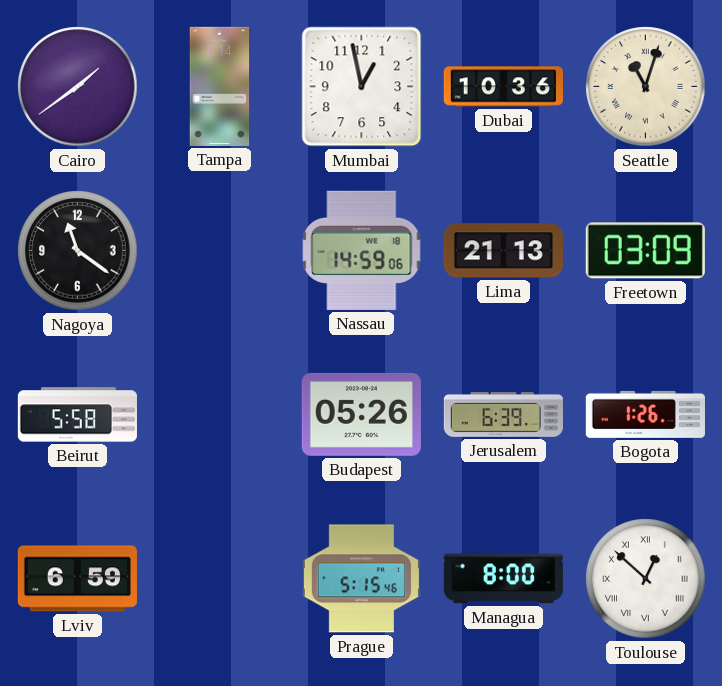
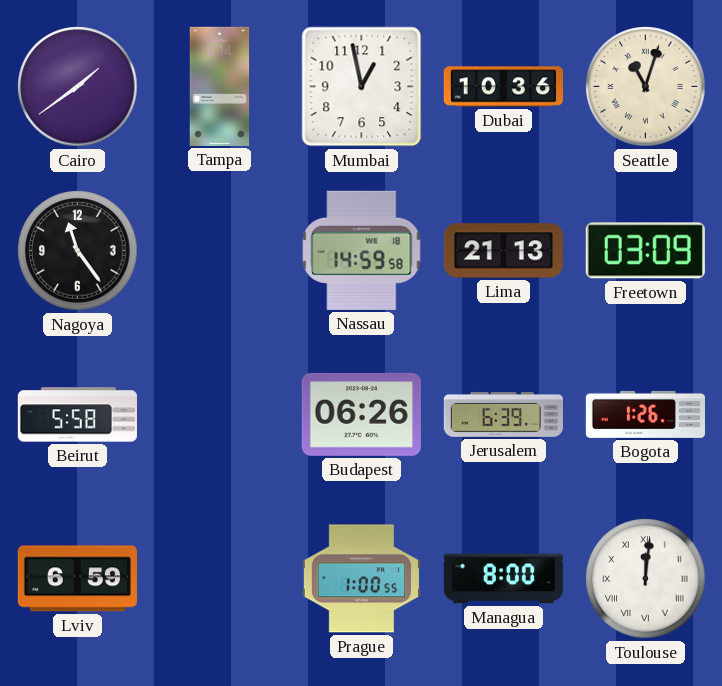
Nagoya: 11:21 -> 11:24
Nassau: 14:59:06 -> 14:59:58
Budapest: 05:26 -> 06:26
Prague: 5:15 -> 1:00
Toulouse: 12:52 -> 12:01
